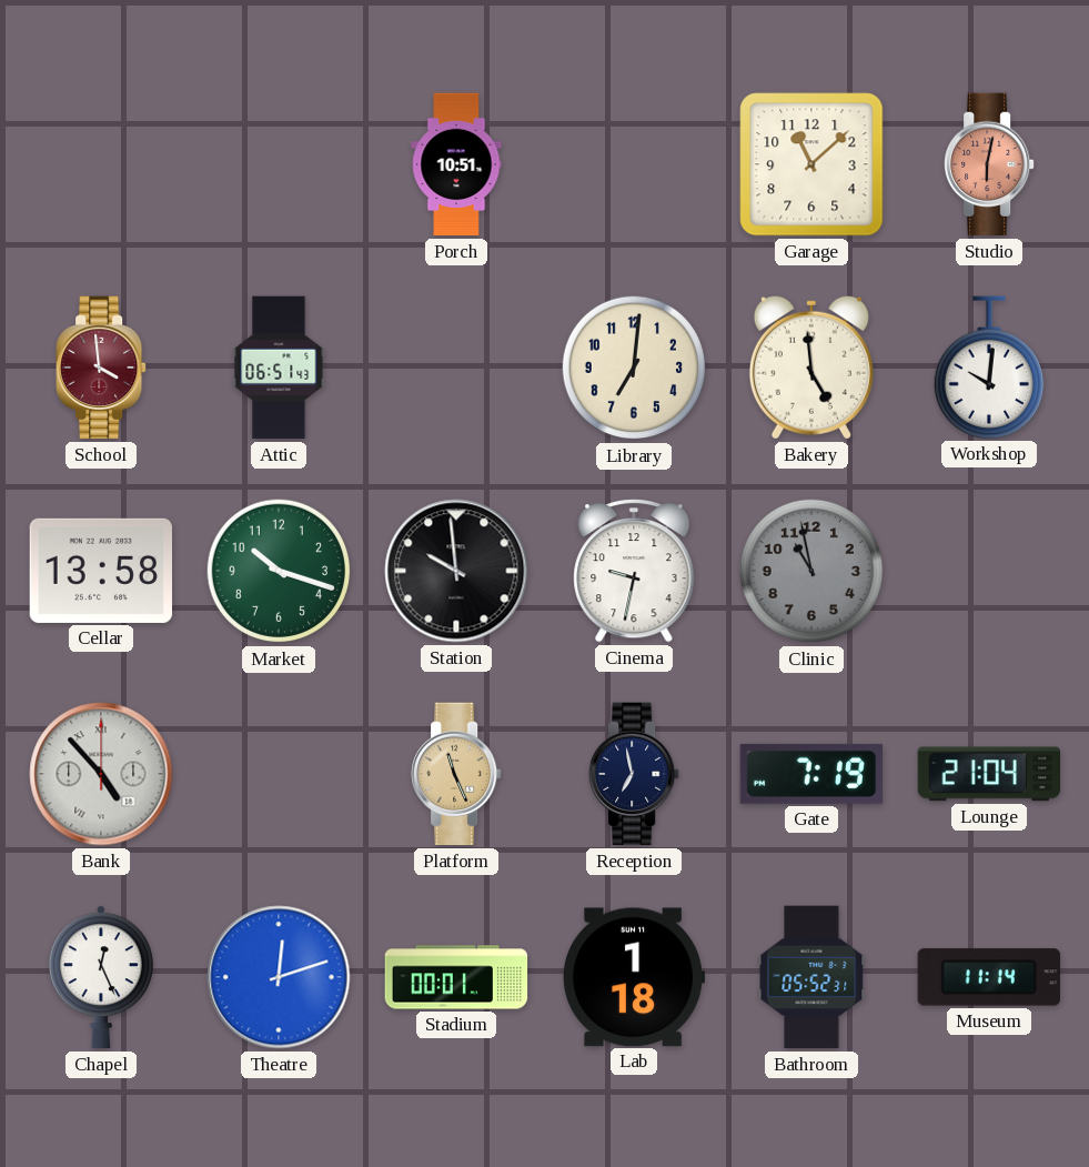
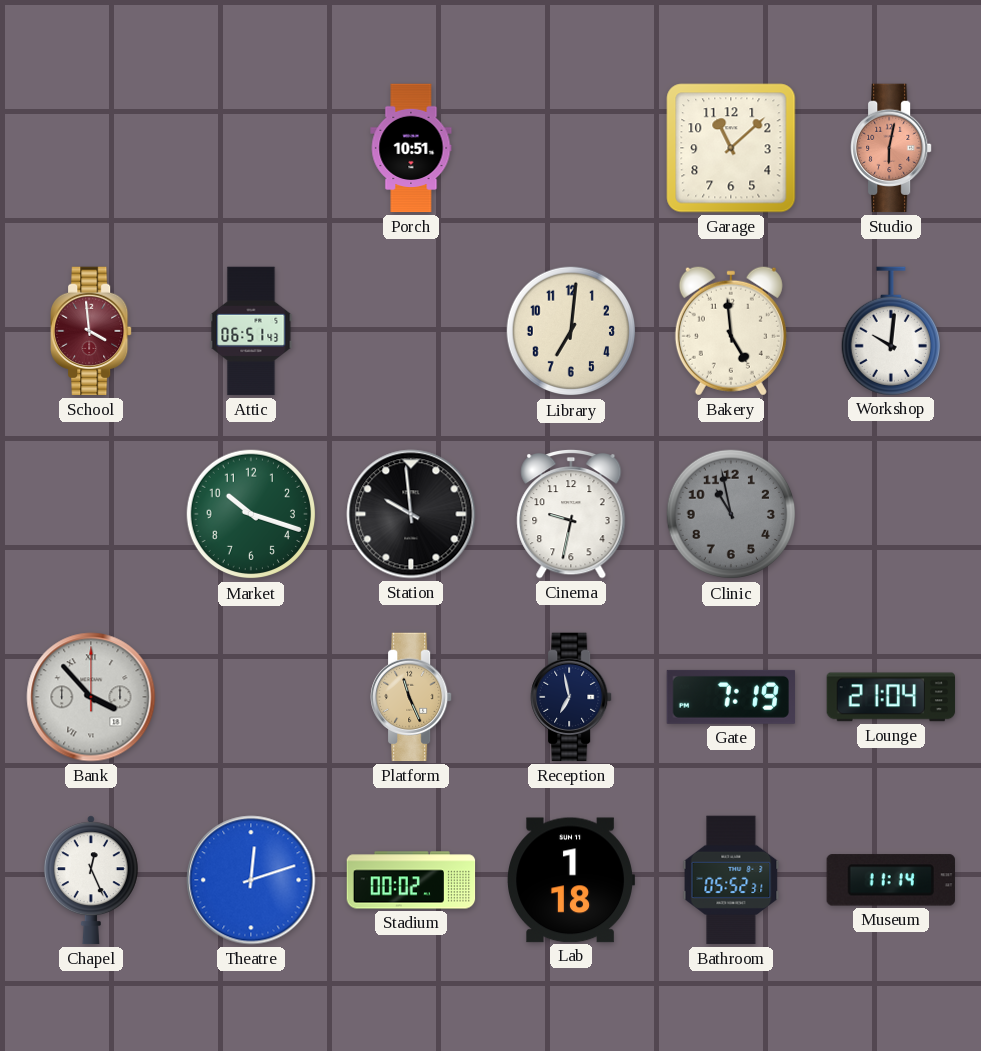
Cellar: 13:58 -> none
Bank: 4:53 -> 3:53
Stadium: 00:01 -> 00:02
